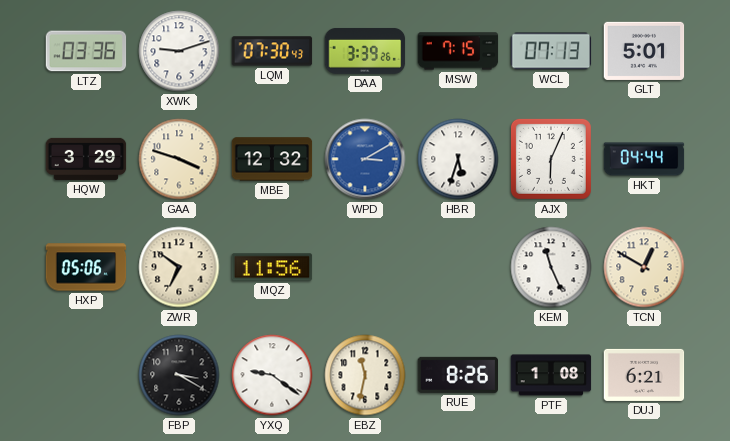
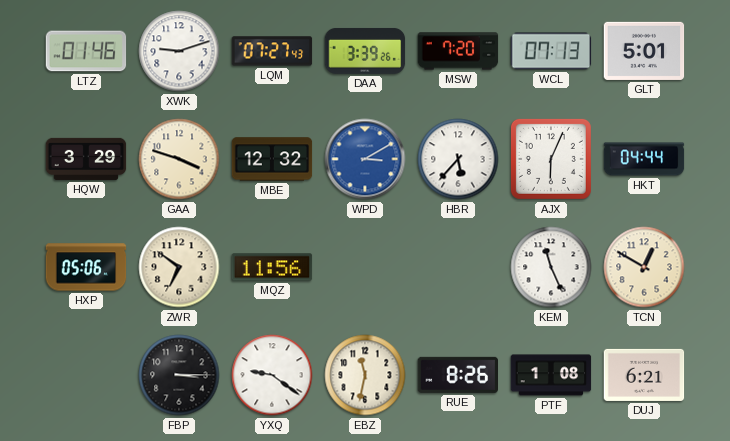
LTZ: 03:36 -> 01:46
LQM: 07:30 -> 07:27
MSW: 7:15 -> 7:20
HBR: 5:33 -> 5:37
FBP: 3:20 -> 3:15
